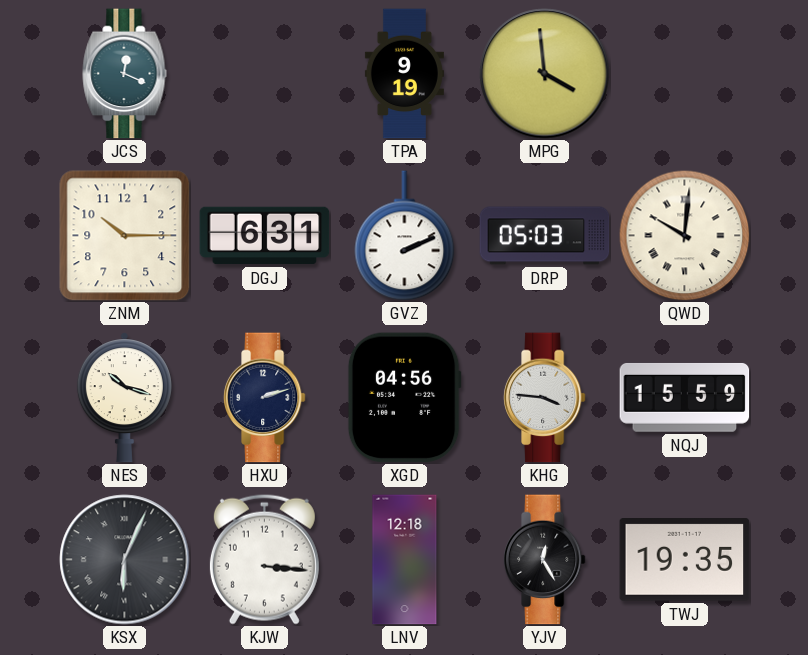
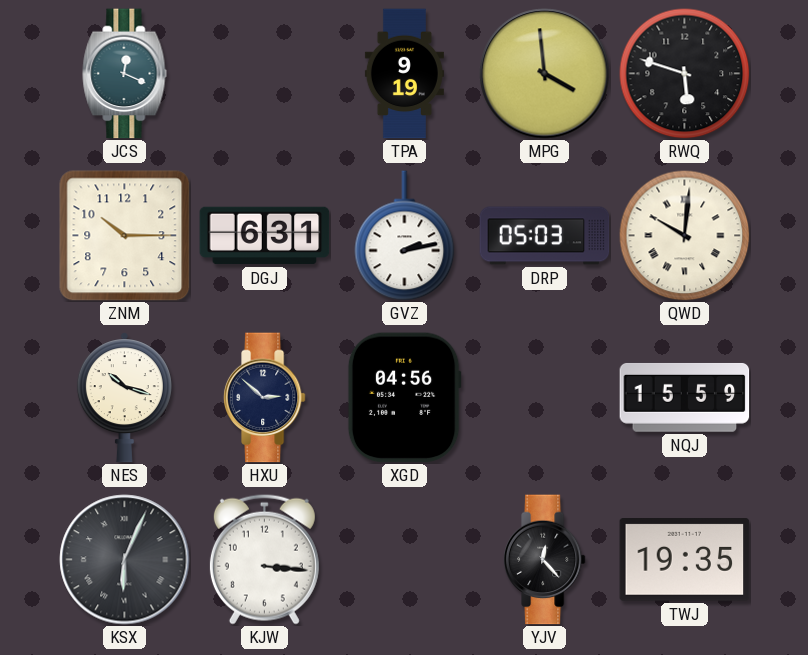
RWQ: none -> 5:48
GVZ: 2:11 -> 2:13
HXU: 2:12 -> 2:52
KHG: 3:46 -> none
LNV: 12:18 -> none
YJV: 12:25 -> 12:23
